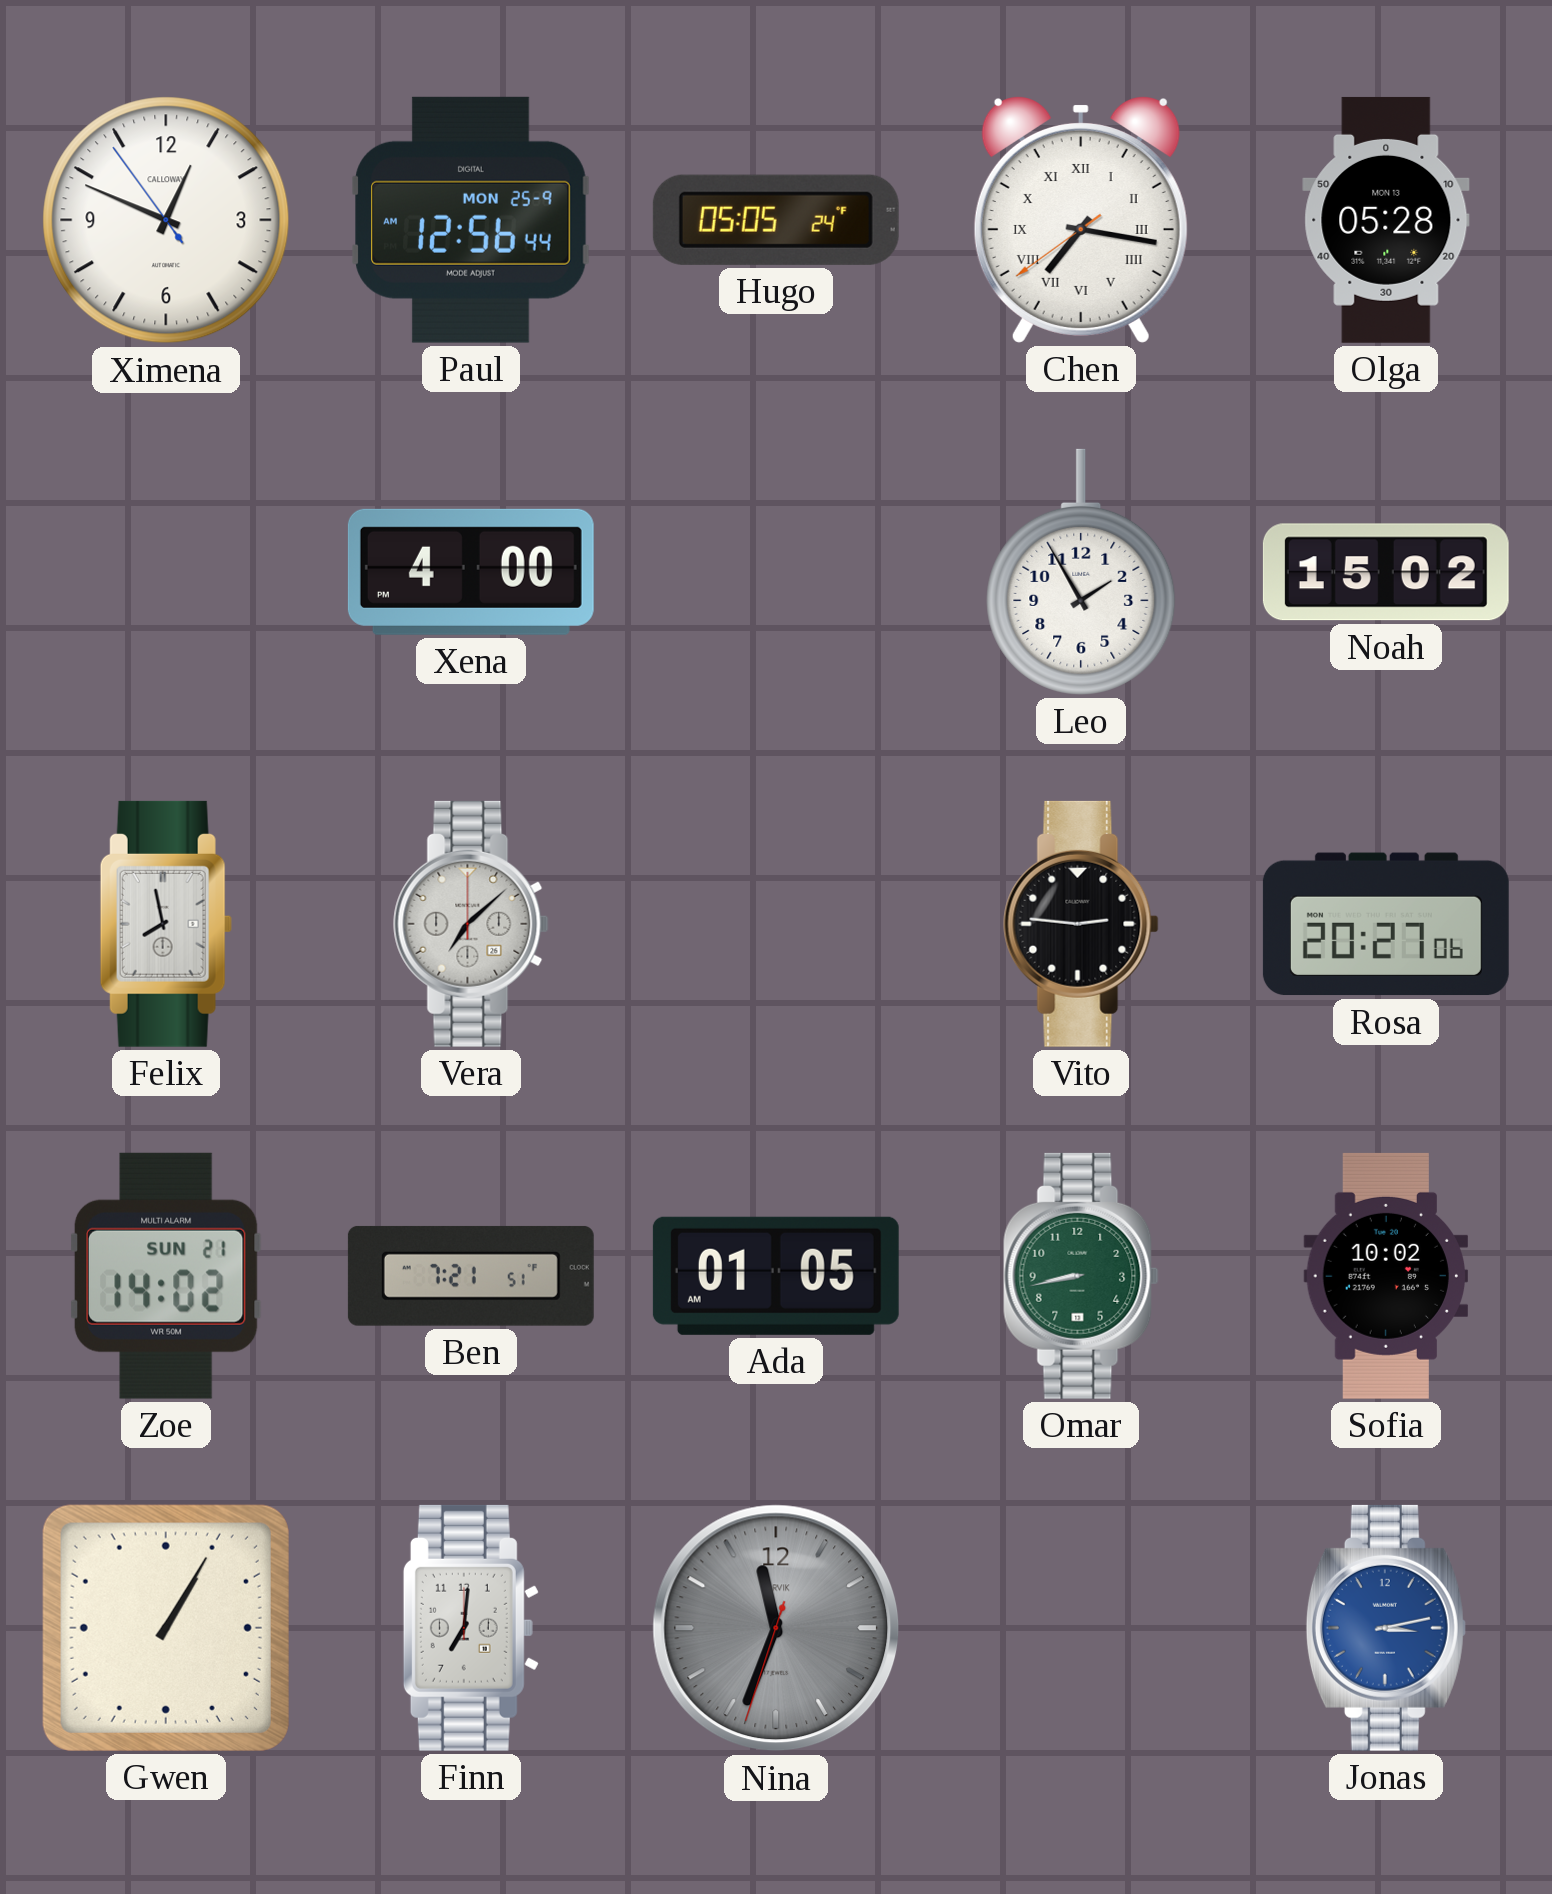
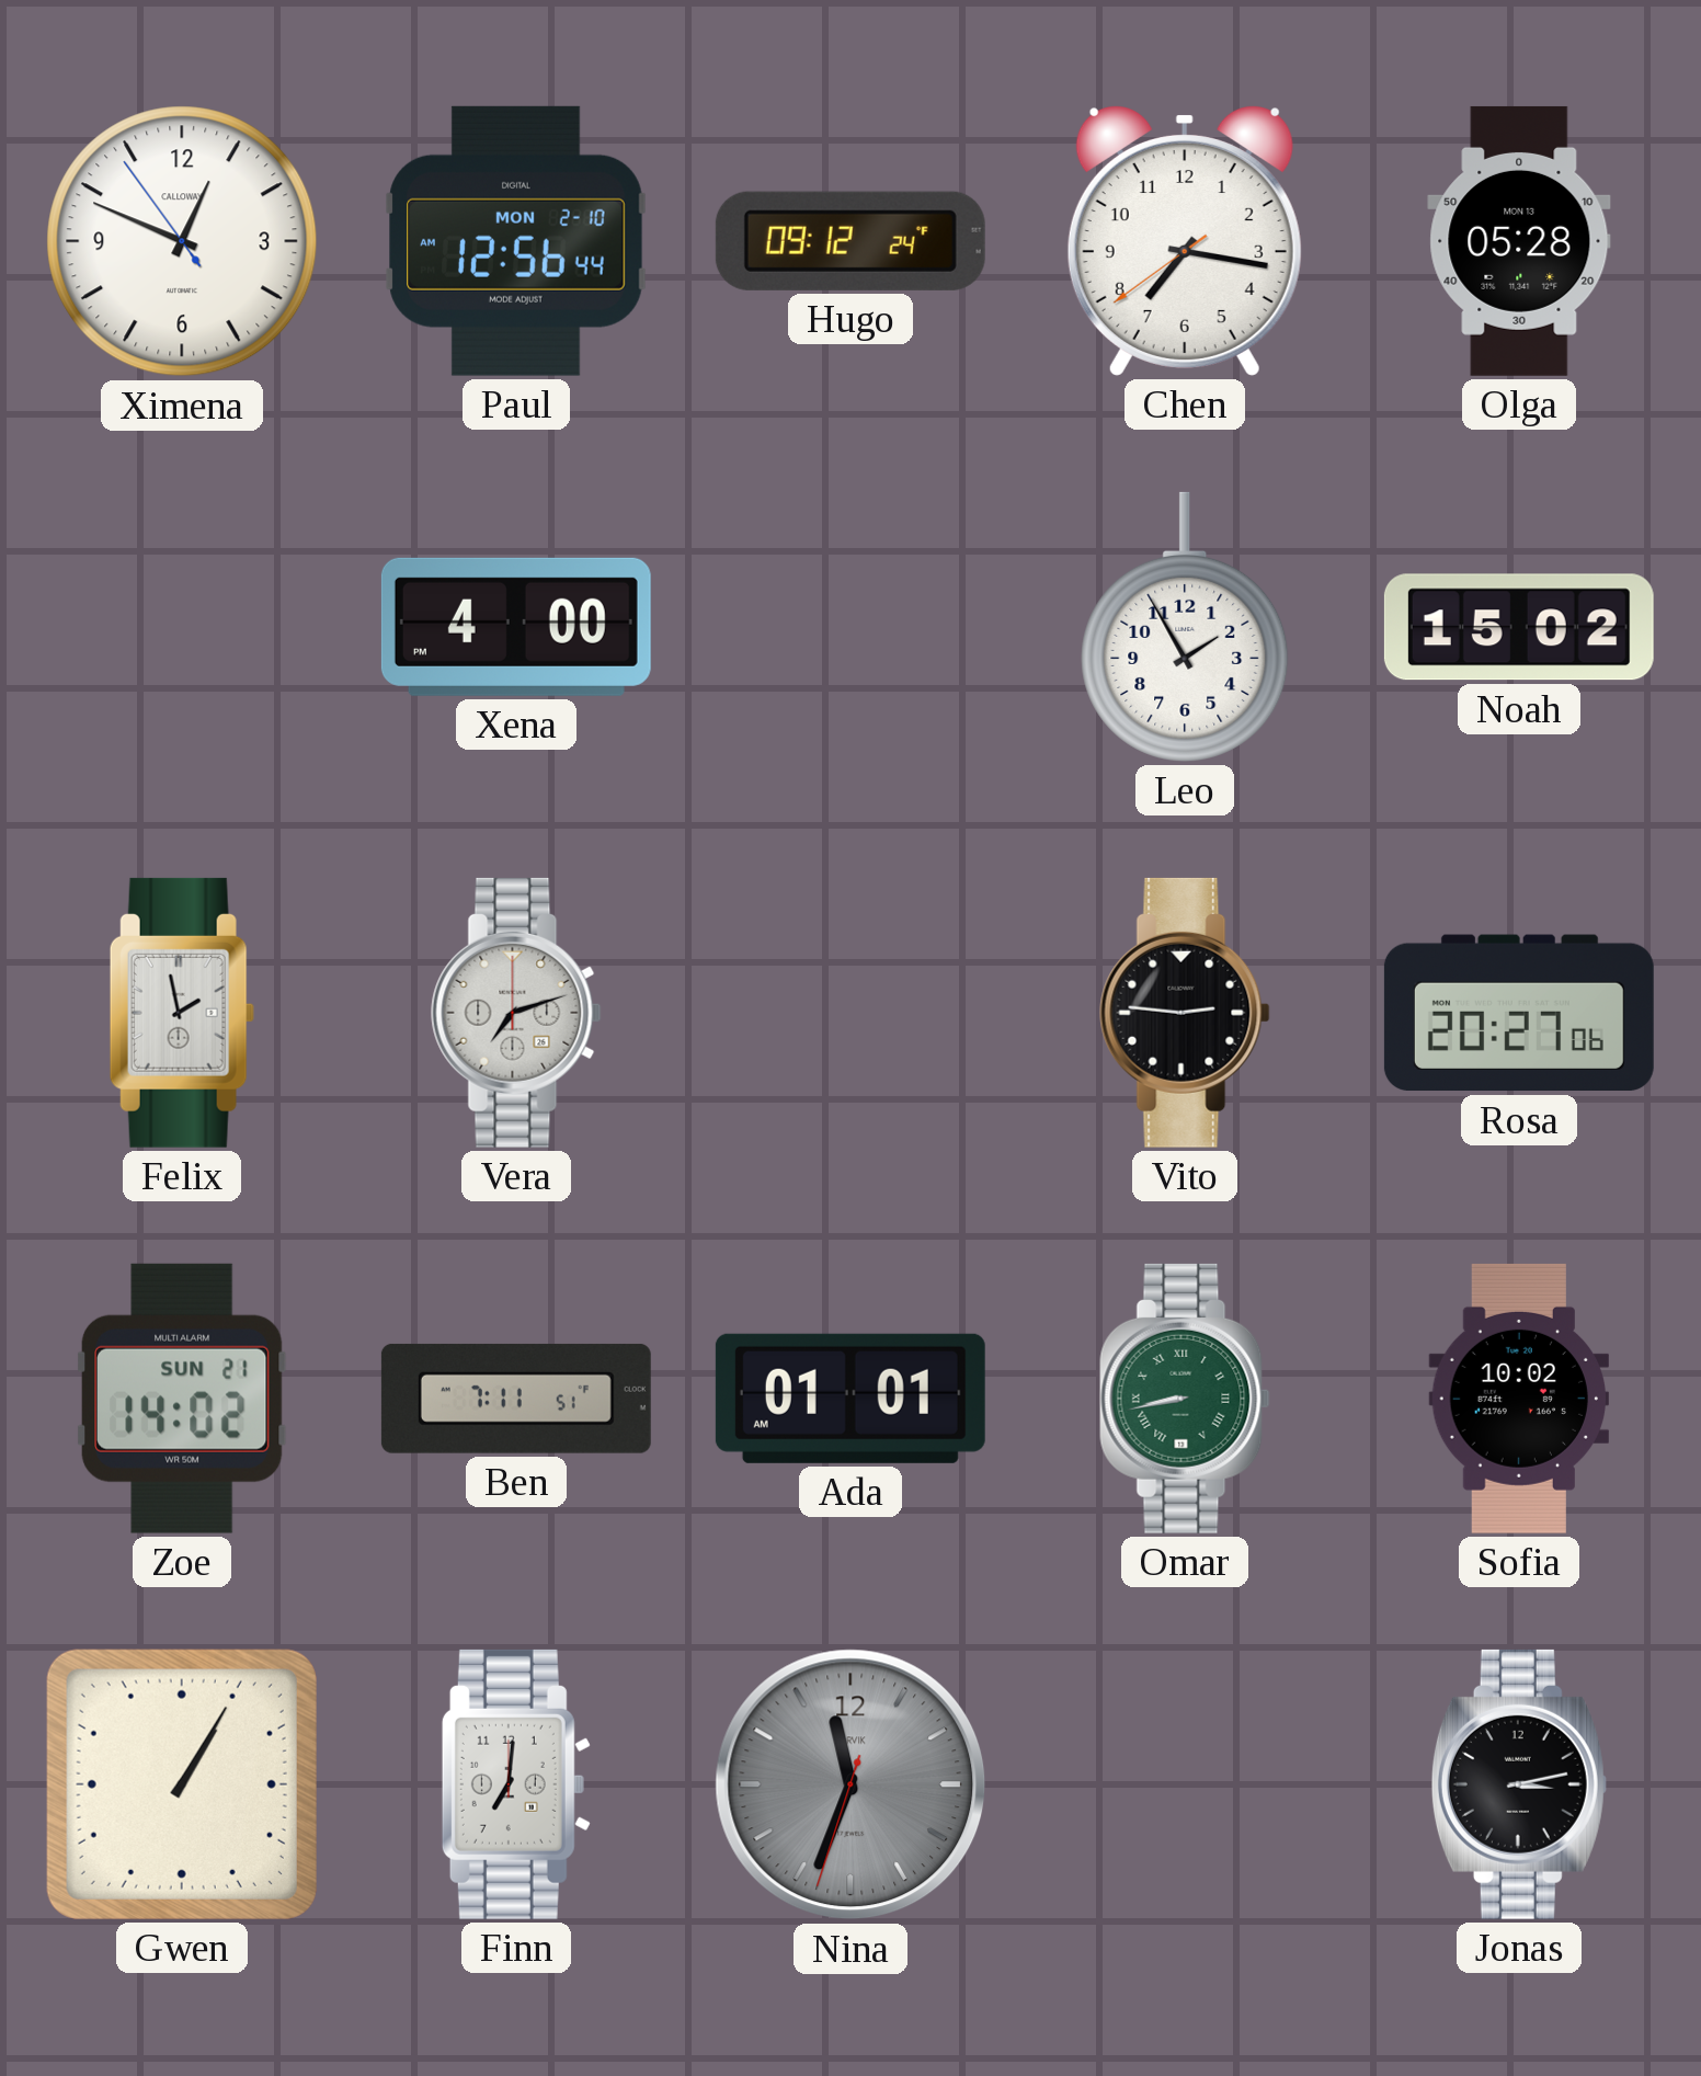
Paul date: MON 25-9 -> MON 2-10
Hugo: 05:05 -> 09:12
Chen numerals: Roman -> Arabic
Felix: 7:58 -> 1:58
Vera: 7:08 -> 7:12
Ben: 7:21 -> 7:11
Ada: 01:05 -> 01:01
Omar numerals: Arabic -> Roman
Jonas dial: blue -> black
